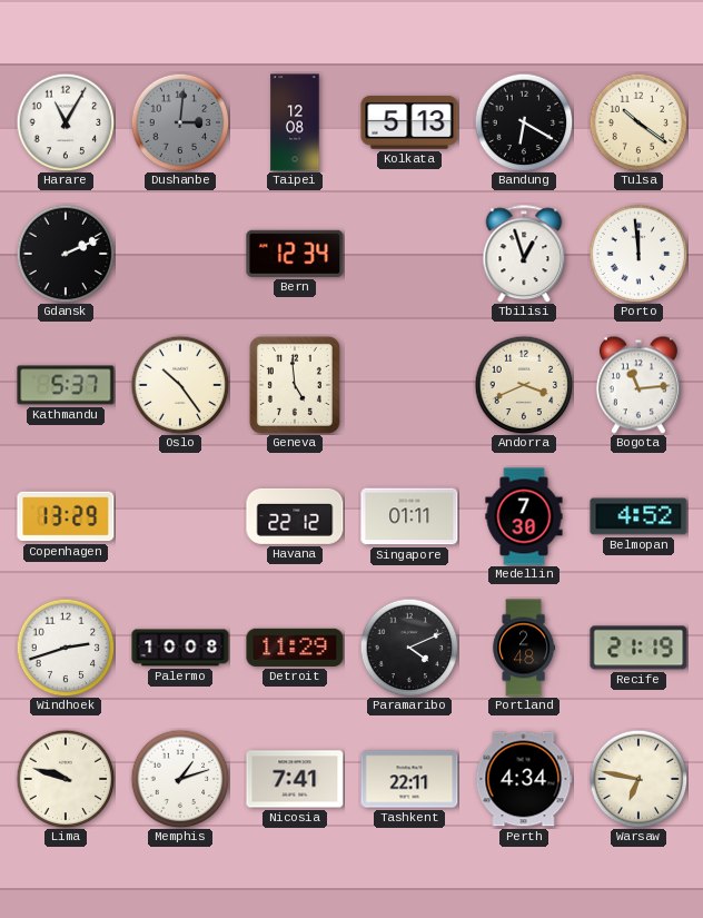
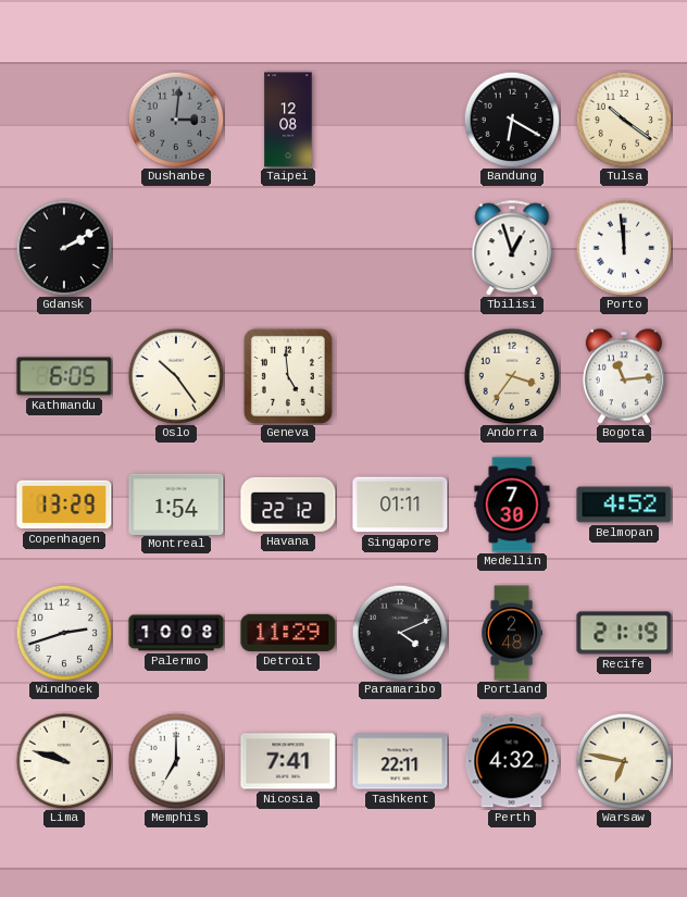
Harare: 11:05 -> none
Kolkata: 5:13 -> none
Gdansk: 2:11 -> 2:10
Bern: 12:34 -> none
Kathmandu: 5:37 -> 6:05
Andorra: 3:41 -> 3:36
Montreal: none -> 1:54
Memphis: 1:12 -> 7:00
Perth: 4:34 -> 4:32
